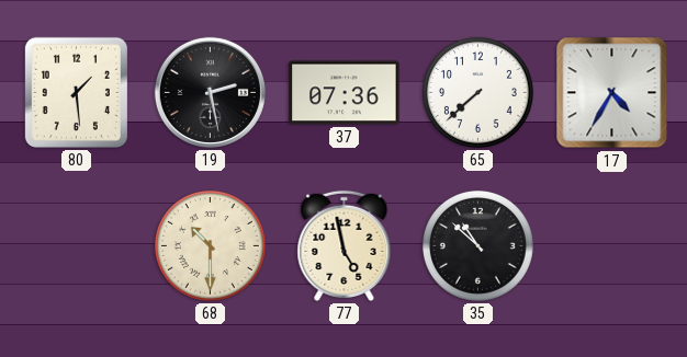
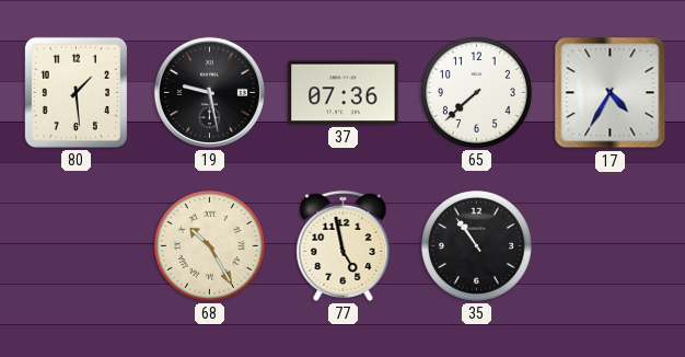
19: 2:28 -> 9:28
68: 10:30 -> 10:25
35: 10:52 -> 10:54
